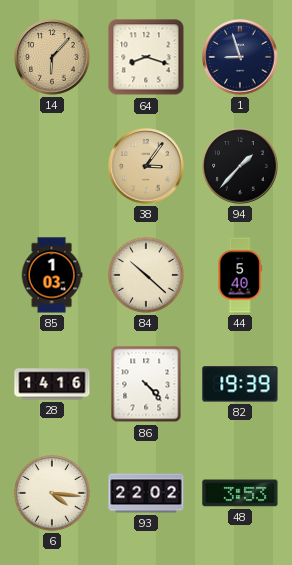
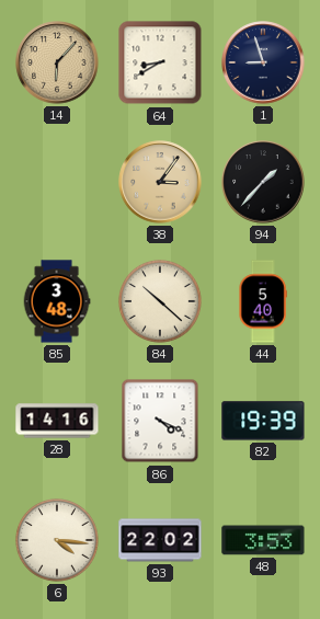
64: 8:18 -> 8:40
85: 1:03 -> 3:48
86: 4:23 -> 4:19
